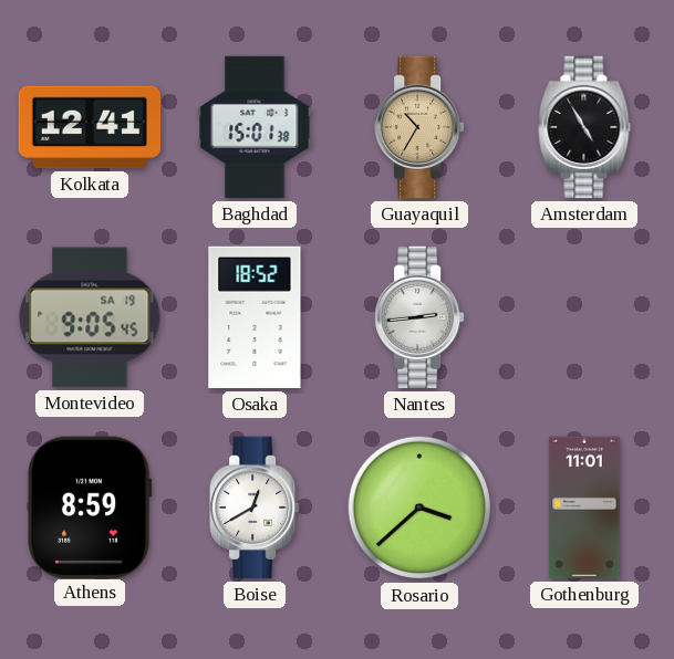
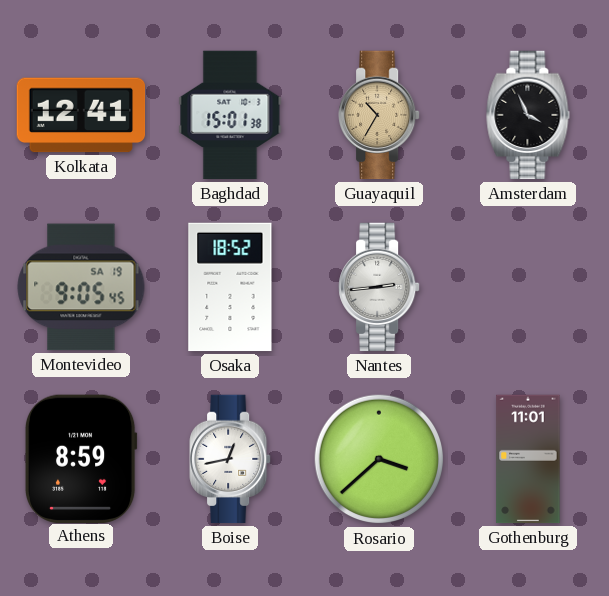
Amsterdam: 4:55 -> 3:56
Boise: 12:40 -> 12:43
